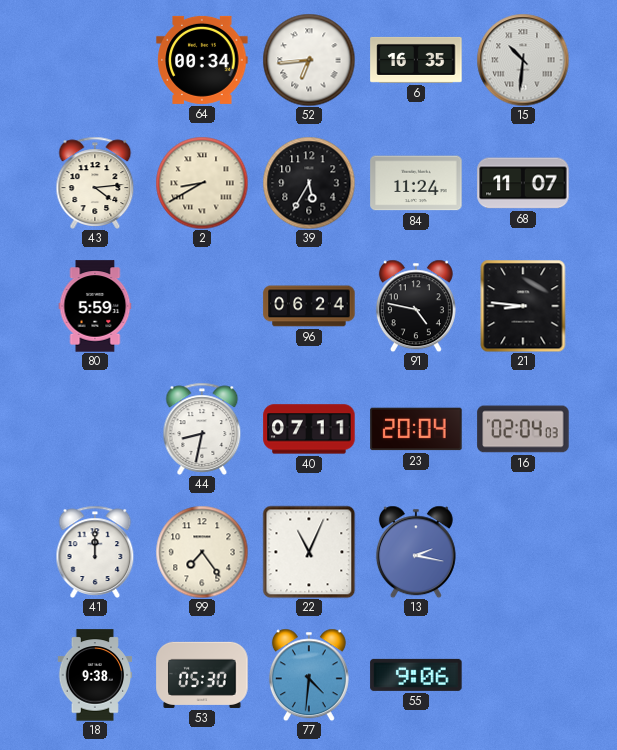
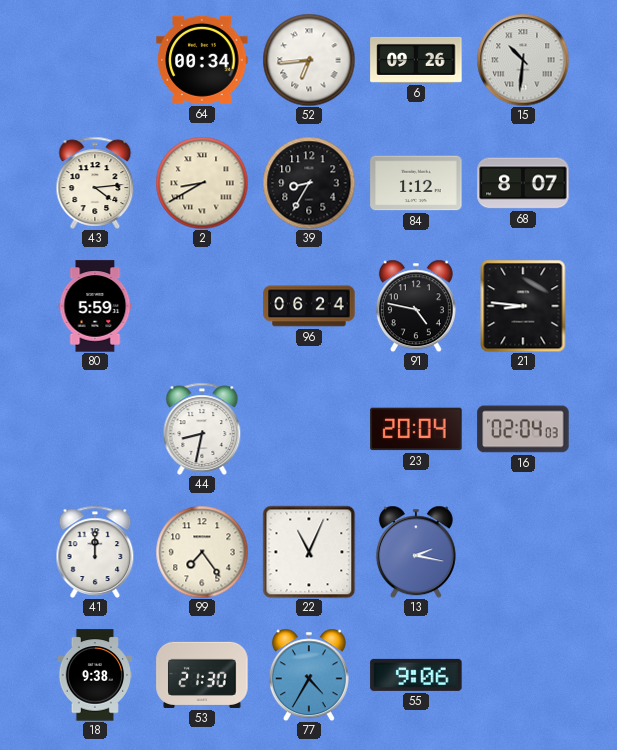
6: 16:35 -> 09:26
39: 5:35 -> 8:35
84: 11:24 -> 1:12
68: 11:07 -> 8:07
40: 07:11 -> none
53: 05:30 -> 21:30
77: 4:31 -> 4:35
